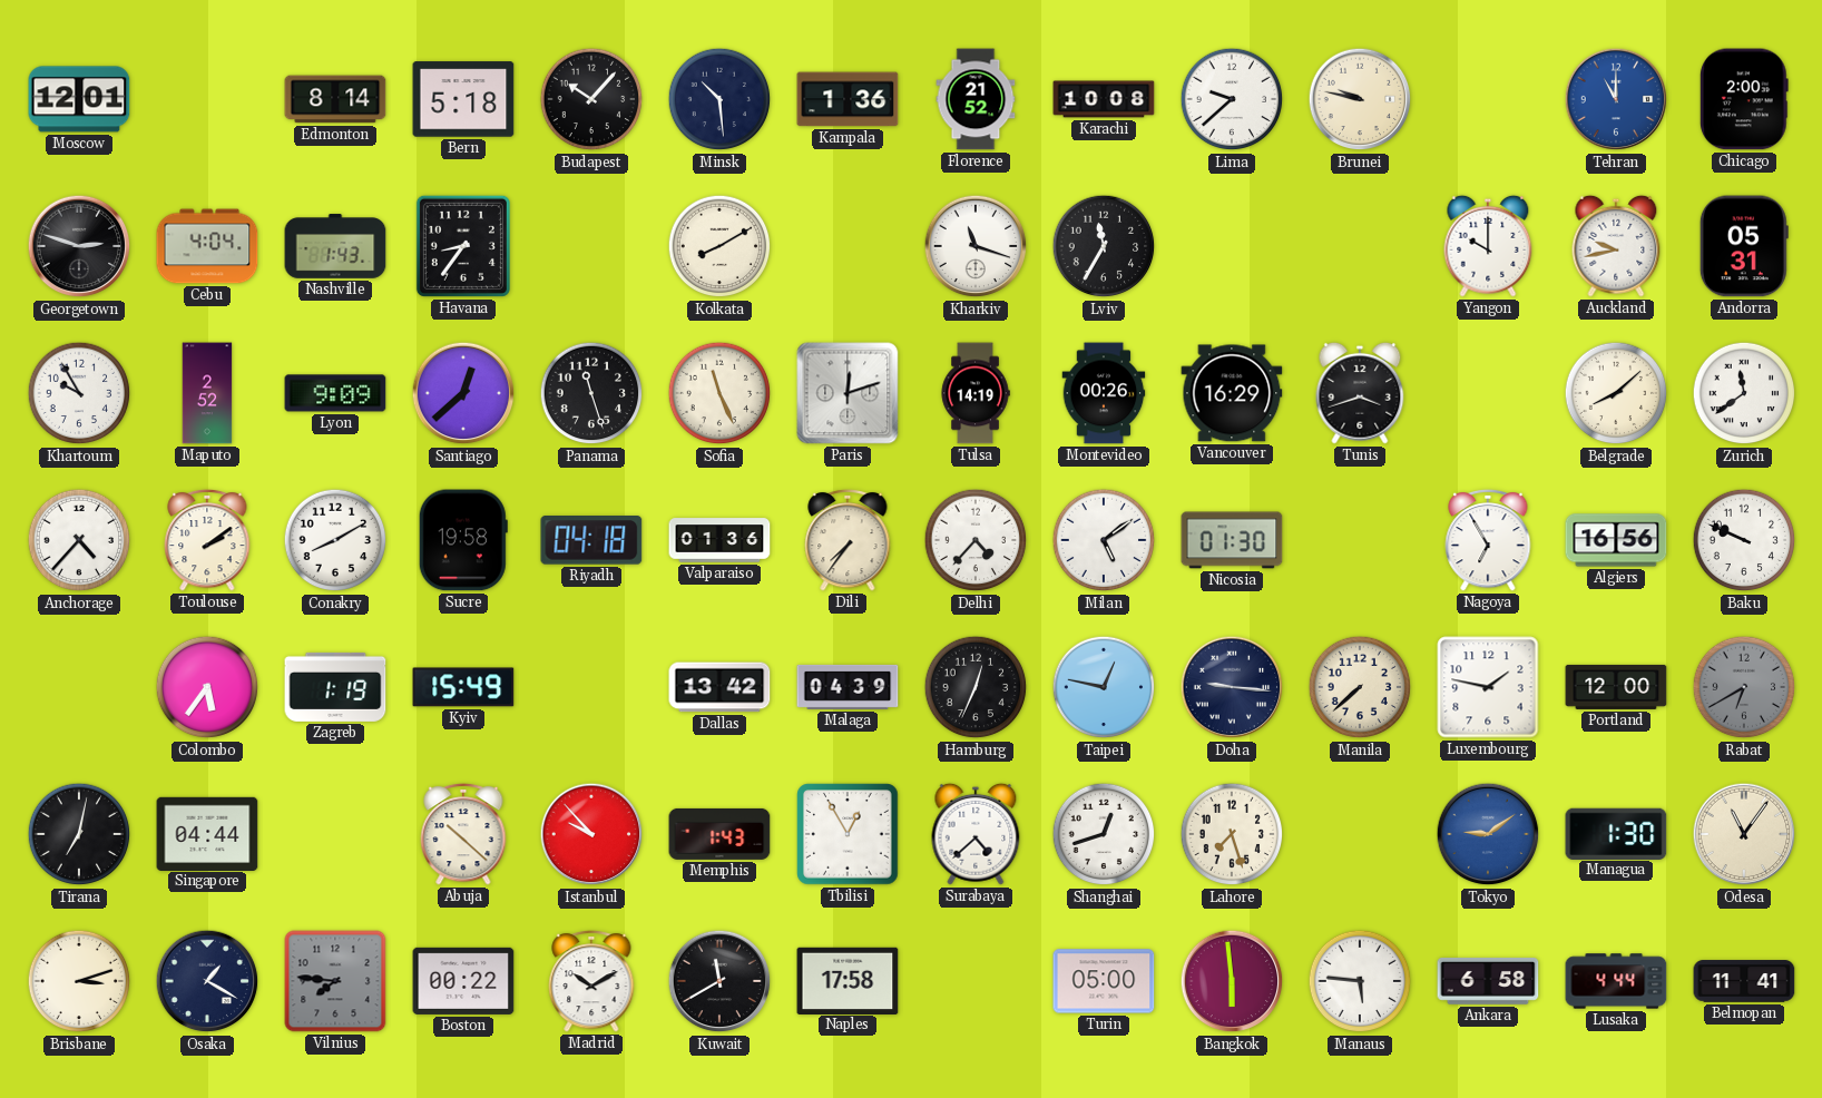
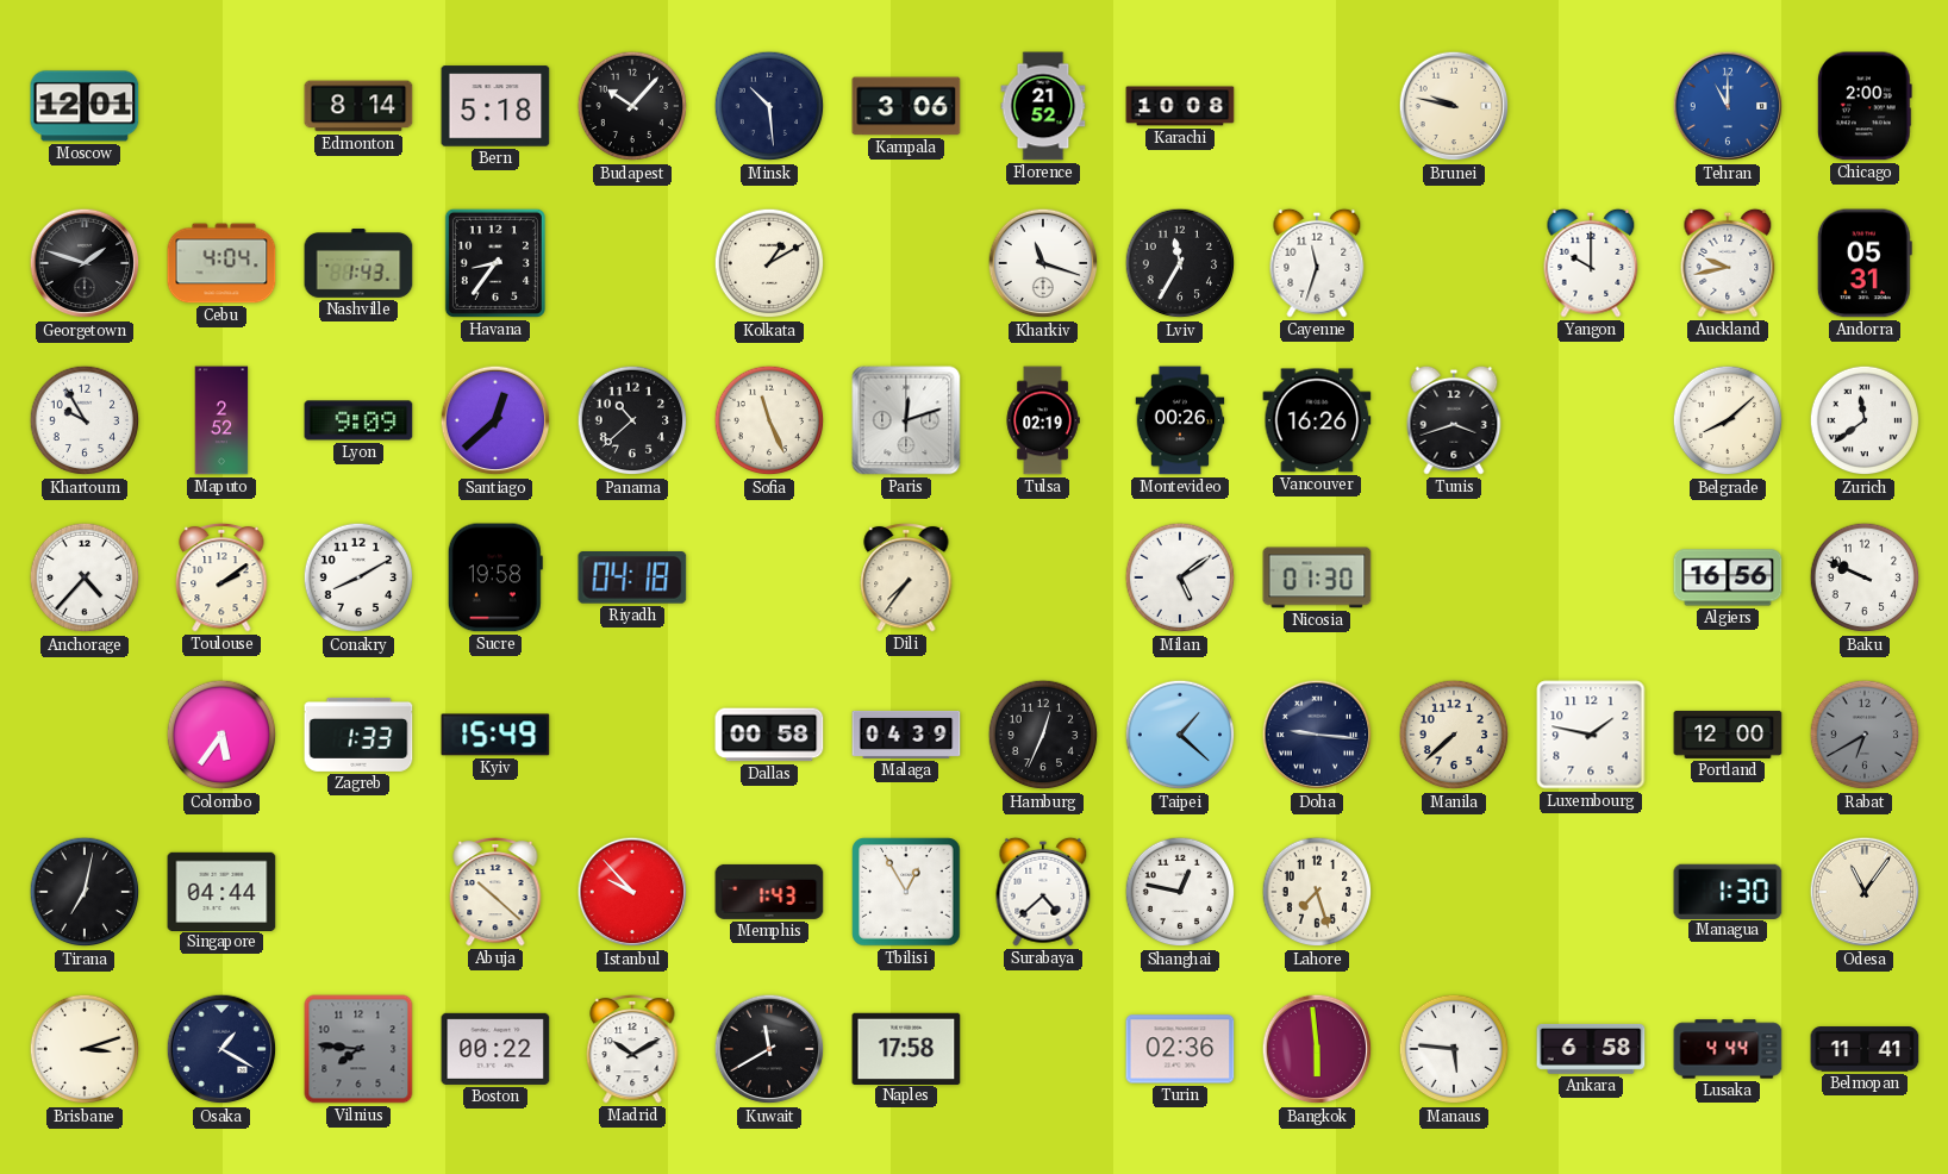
Kampala: 1:36 -> 3:06
Lima: 9:38 -> none
Georgetown: 2:48 -> 1:48
Kolkata: 8:10 -> 1:10
Cayenne: none -> 11:33
Panama: 11:27 -> 10:38
Tulsa: 14:19 -> 02:19
Vancouver: 16:29 -> 16:26
Valparaiso: 01:36 -> none
Delhi: 4:37 -> none
Nagoya: 6:55 -> none
Zagreb: 1:19 -> 1:33
Dallas: 13:42 -> 00:58
Taipei: 12:47 -> 1:22
Shanghai: 12:42 -> 12:47
Tokyo: 9:09 -> none
Turin: 05:00 -> 02:36
